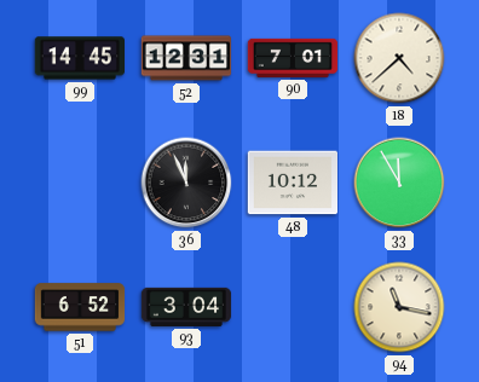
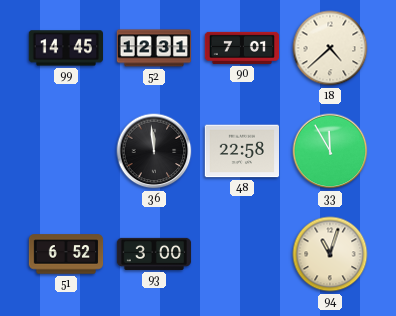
36: 11:56 -> 11:59
48: 10:12 -> 22:58
93: 3:04 -> 3:00
94: 11:17 -> 11:03
